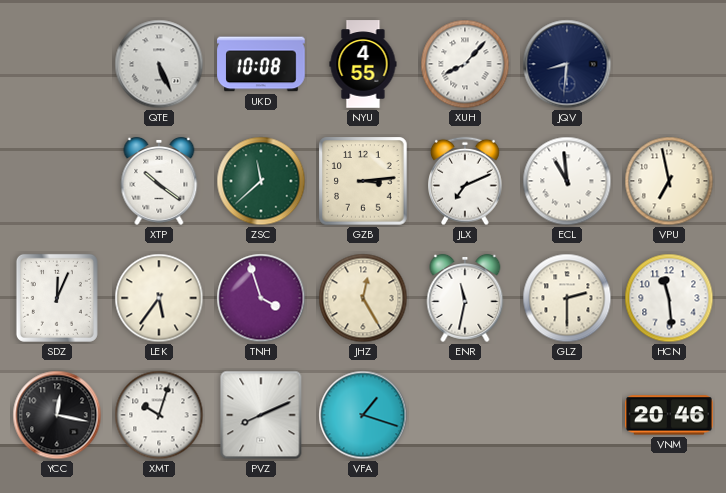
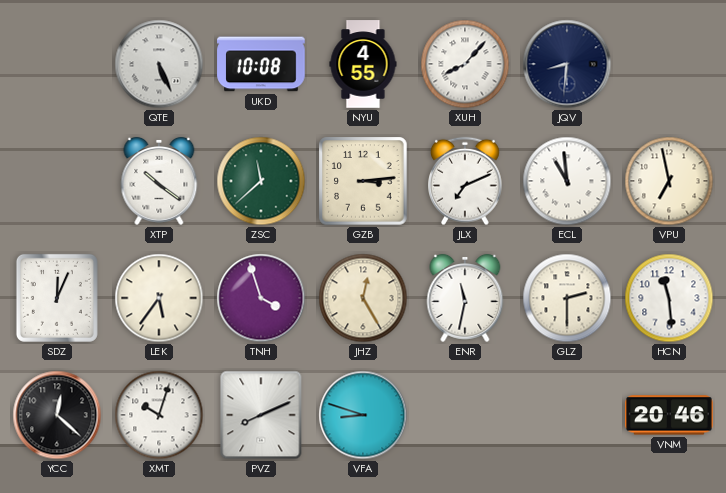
YCC: 12:17 -> 12:22
VFA: 1:18 -> 8:48
